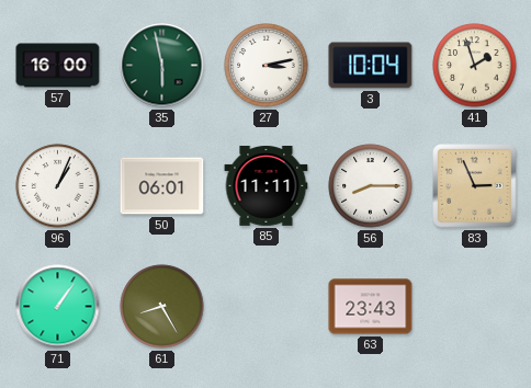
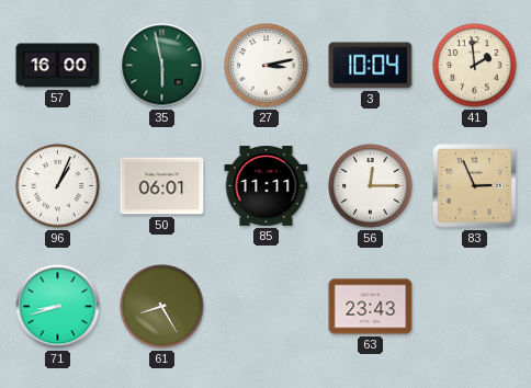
41: 1:57 -> 1:59
56: 8:15 -> 12:15
71: 1:06 -> 8:42
